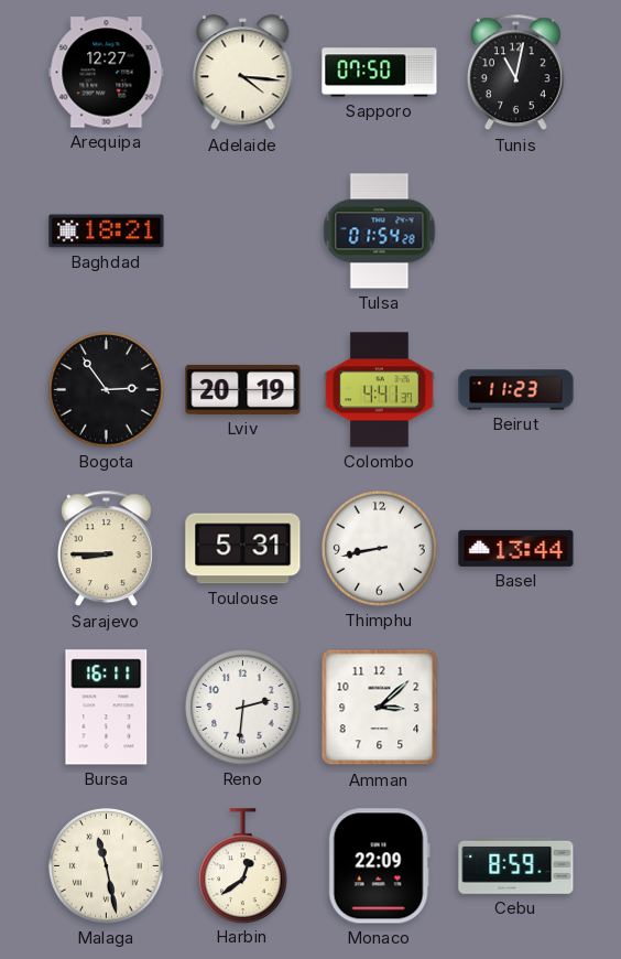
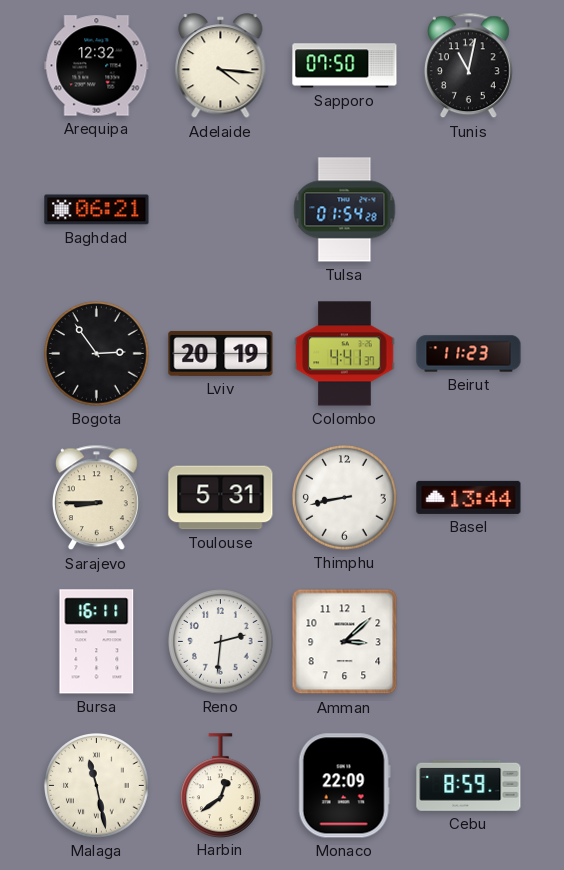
Arequipa: 12:27 -> 12:32
Baghdad: 18:21 -> 06:21
